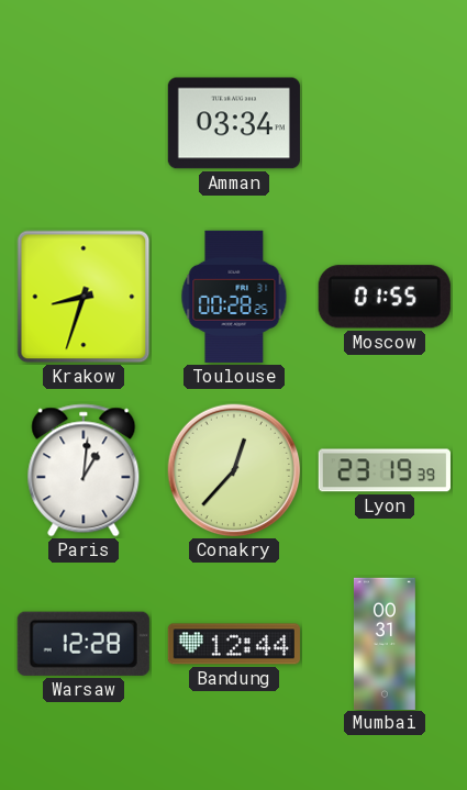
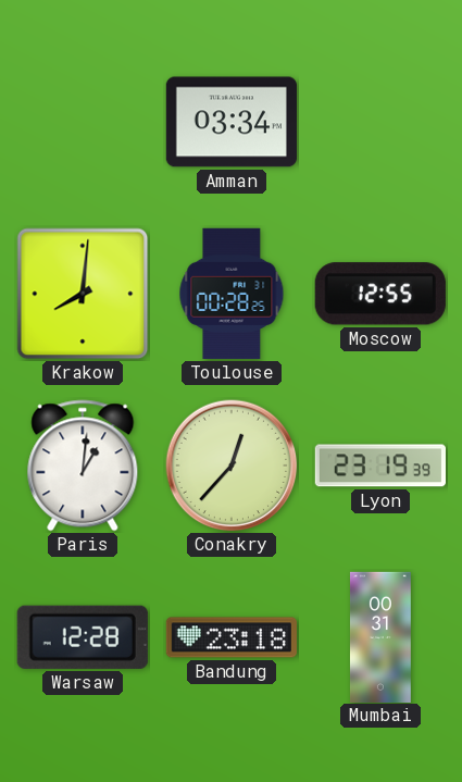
Krakow: 8:33 -> 8:01
Moscow: 01:55 -> 12:55
Bandung: 12:44 -> 23:18
